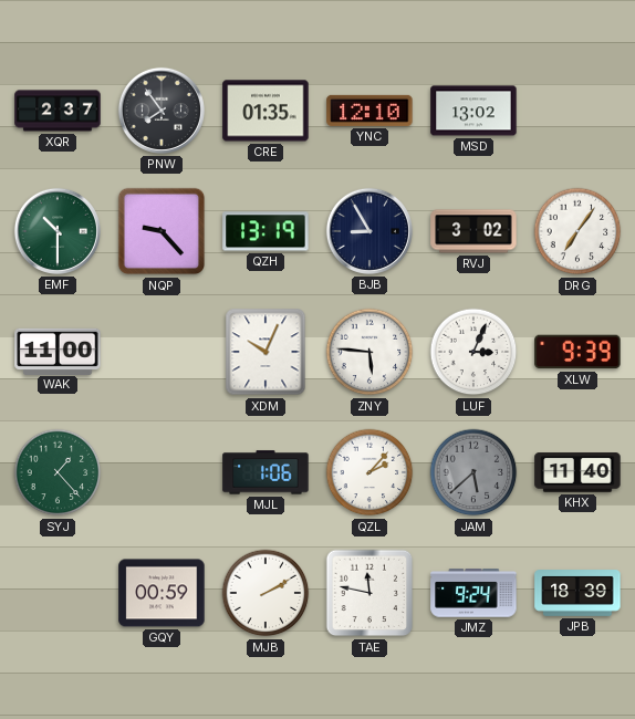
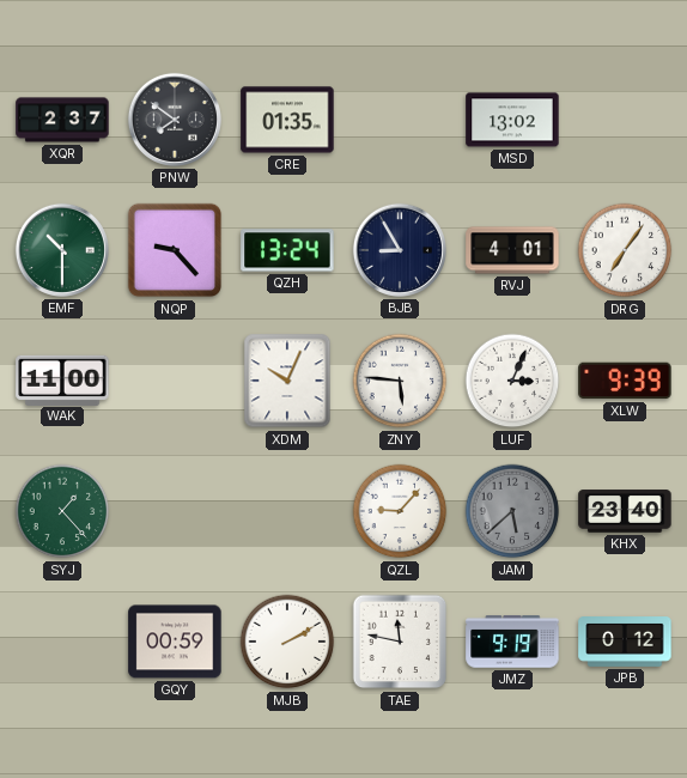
PNW: 7:54 -> 7:51
YNC: 12:10 -> none
QZH: 13:19 -> 13:24
RVJ: 3:02 -> 4:01
MJL: 1:06 -> none
QZL: 2:07 -> 9:07
KHX: 11:40 -> 23:40
JMZ: 9:24 -> 9:19
JPB: 18:39 -> 0:12
